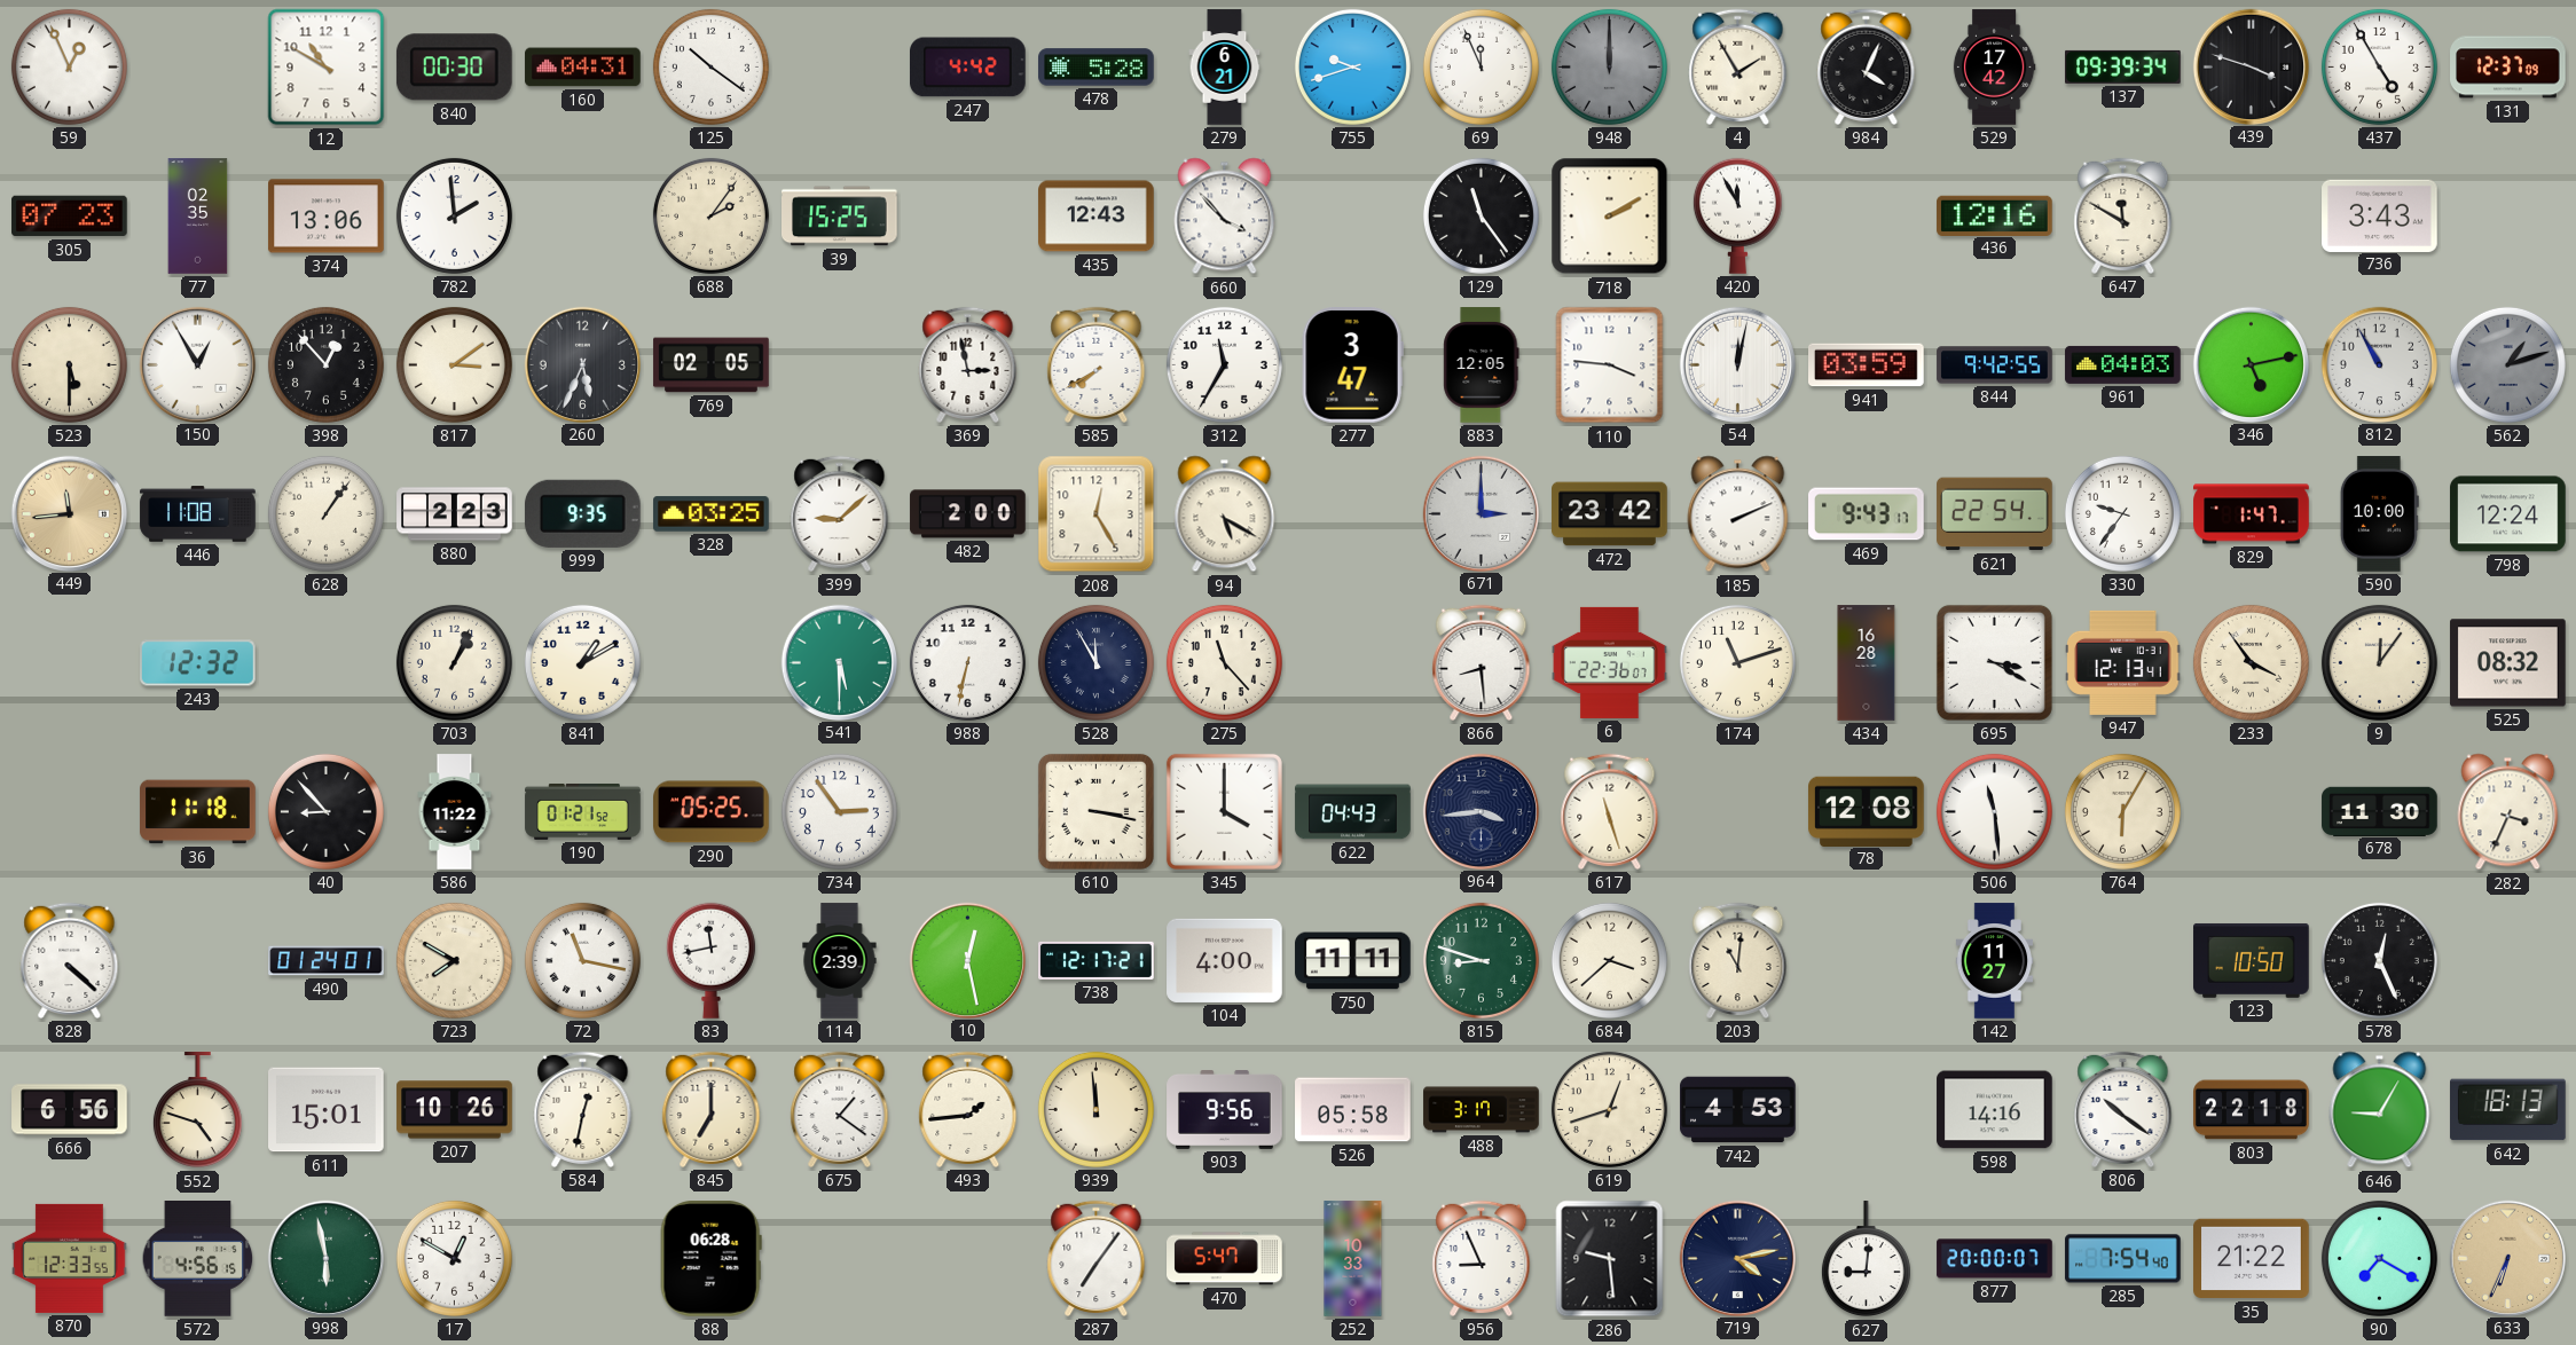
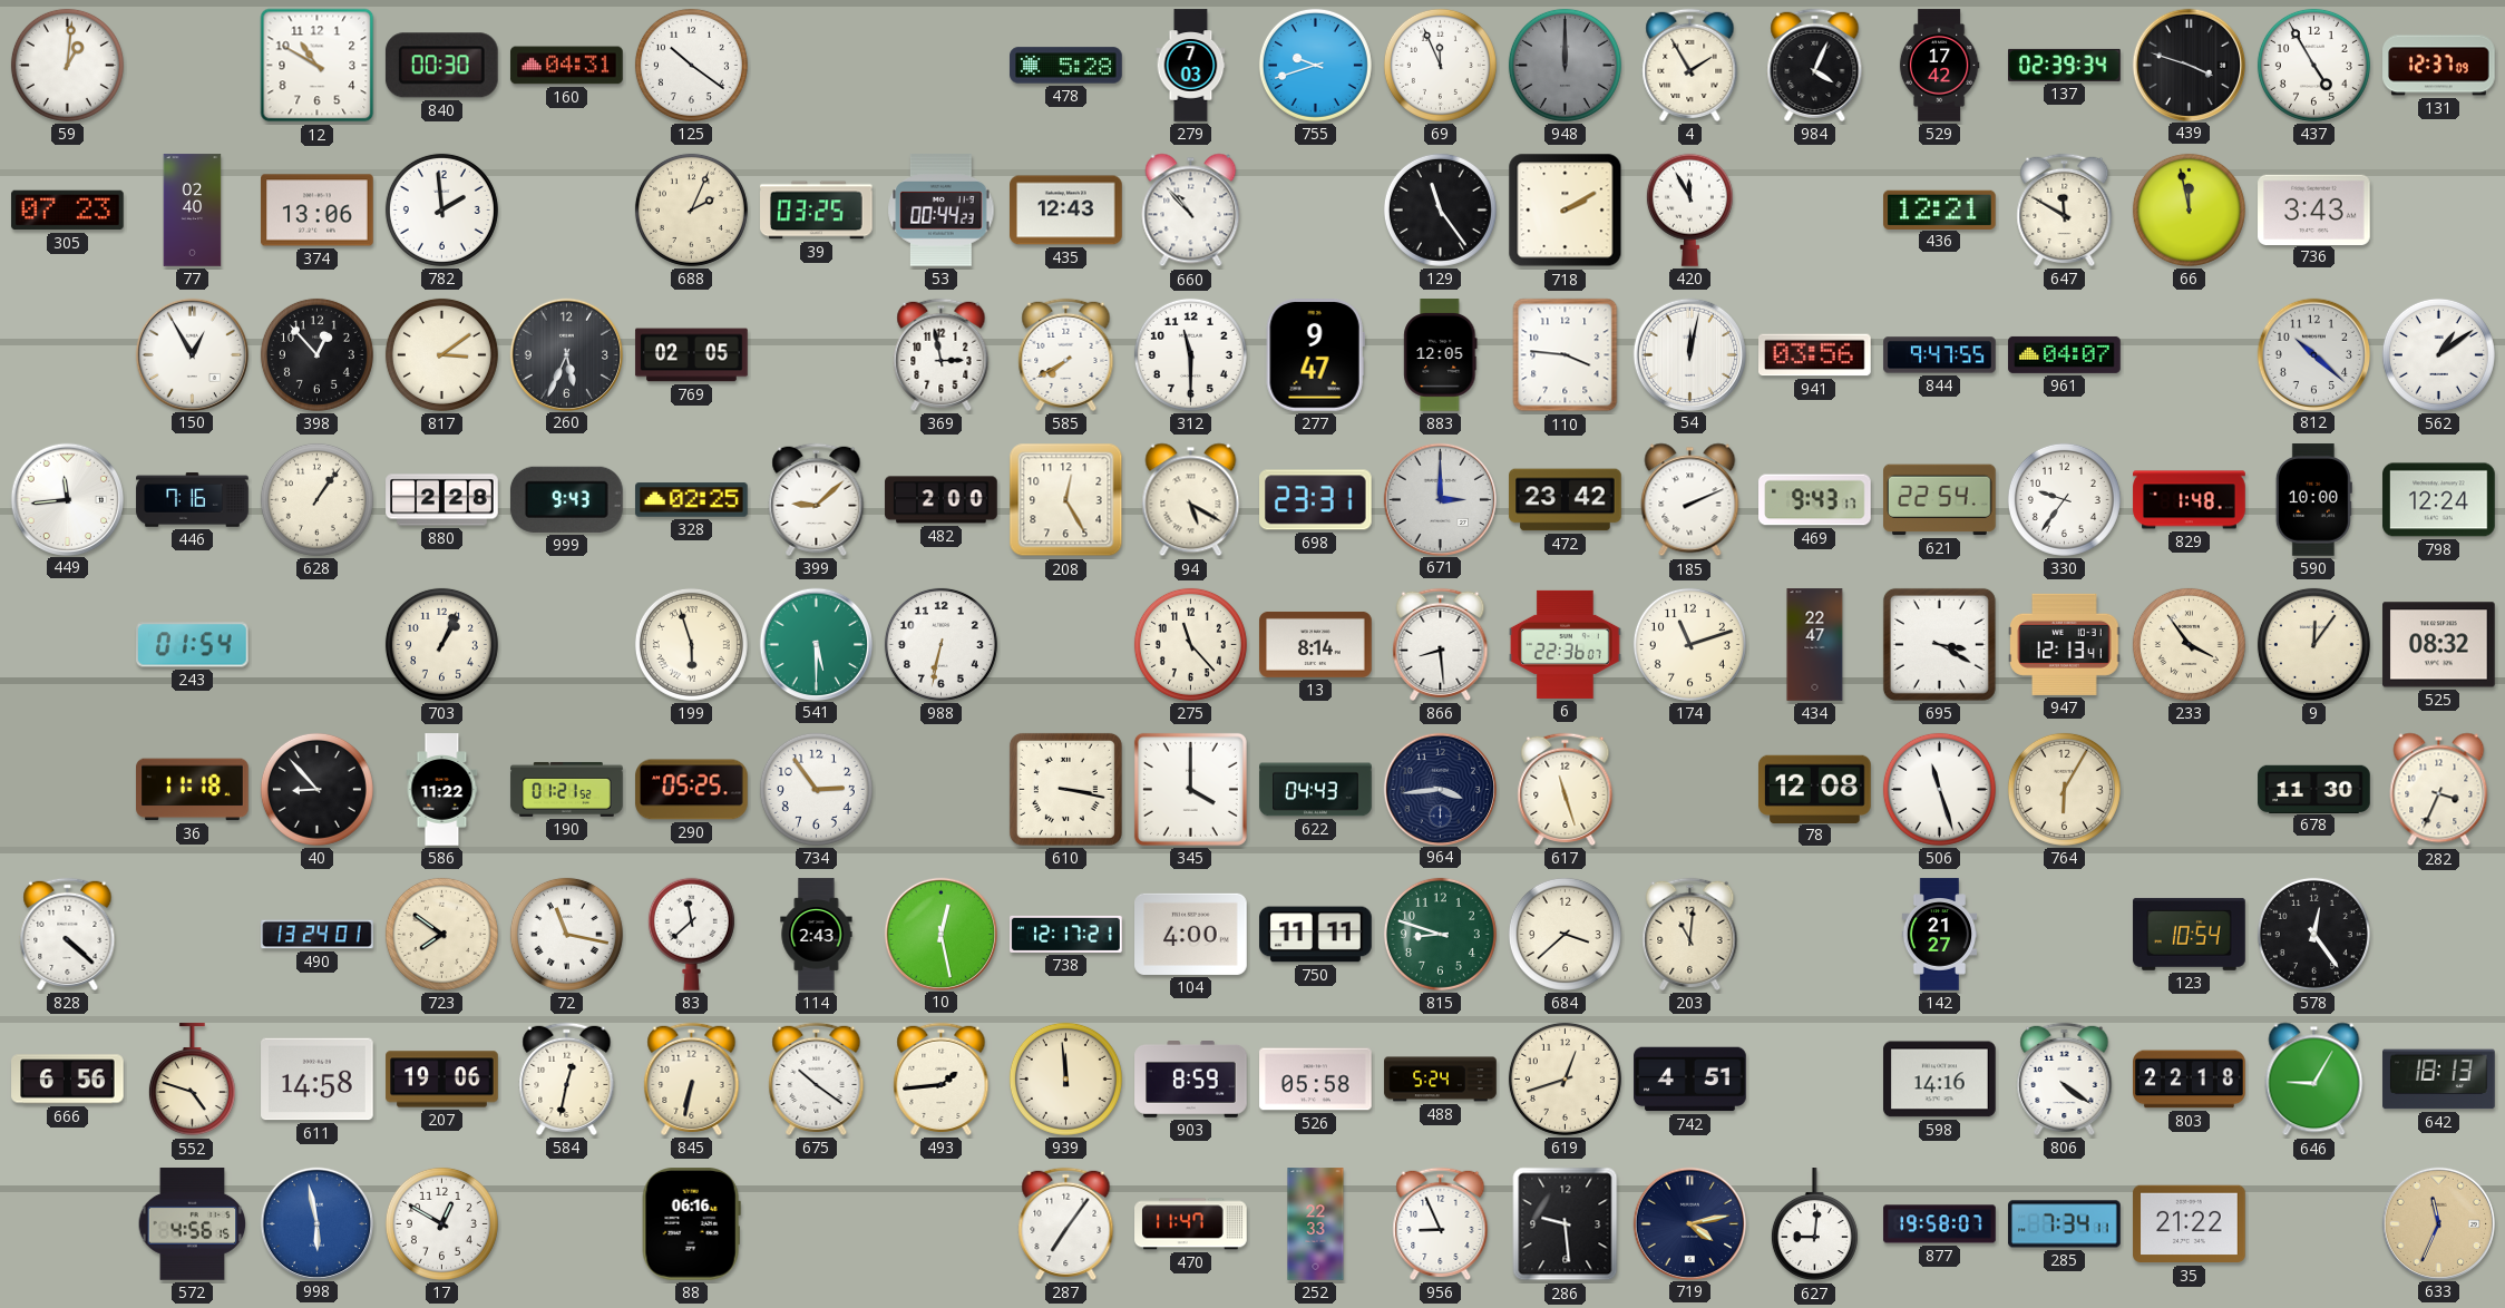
59: 12:56 -> 1:01
247: 4:42 -> none
279: 6:21 -> 7:03
137: 09:39 -> 02:39
77: 02:35 -> 02:40
688: 2:06 -> 2:04
39: 15:25 -> 03:25
53: none -> 00:44
660: 3:53 -> 10:53
436: 12:16 -> 12:21
66: none -> 11:58
523: 5:30 -> none
312: 11:35 -> 11:30
277: 3:47 -> 9:47
941: 03:59 -> 03:56
844: 9:42 -> 9:47
961: 04:03 -> 04:07
346: 5:13 -> none
812: 10:55 -> 10:22
562: 1:12 -> 1:09
562 dial: grey -> white
449 dial: champagne -> white
446: 11:08 -> 7:16
880: 2:23 -> 2:28
999: 9:35 -> 9:43
328: 03:25 -> 02:25
698: none -> 23:31
829: 1:47 -> 1:48
243: 12:32 -> 01:54
841: 1:10 -> none
199: none -> 5:57
528: 11:55 -> none
13: none -> 8:14
434: 16:28 -> 22:47
506: 11:29 -> 11:27
490: 01:24 -> 13:24
723: 7:50 -> 7:51
83: 11:43 -> 11:38
114: 2:39 -> 2:43
142: 11:27 -> 21:27
123: 10:50 -> 10:54
578: 12:26 -> 12:24
611: 15:01 -> 14:58
207: 10:26 -> 19:06
845: 7:00 -> 6:32
675: 1:21 -> 10:21
903: 9:56 -> 8:59
488: 3:17 -> 5:24
742: 4:53 -> 4:51
806: 10:21 -> 4:21
870: 12:33 -> none
998 dial: green -> blue
88: 06:28 -> 06:16
470: 5:47 -> 11:47
252: 10:33 -> 22:33
877: 20:00 -> 19:58
285: 7:54 -> 7:34
90: 7:20 -> none
633: 6:34 -> 11:34
